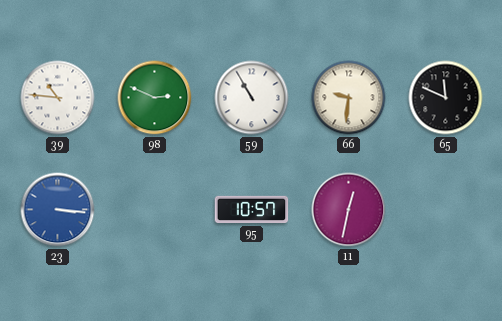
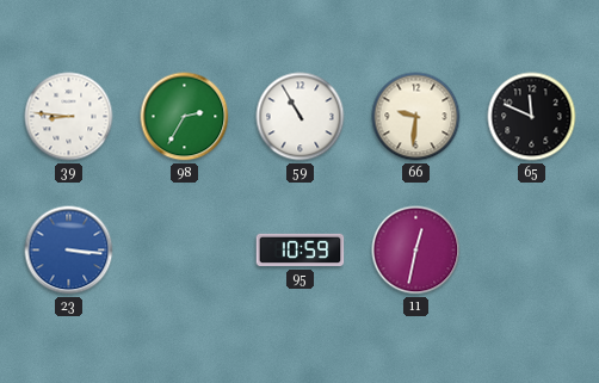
39: 10:46 -> 8:46
98: 2:49 -> 2:35
95: 10:57 -> 10:59
